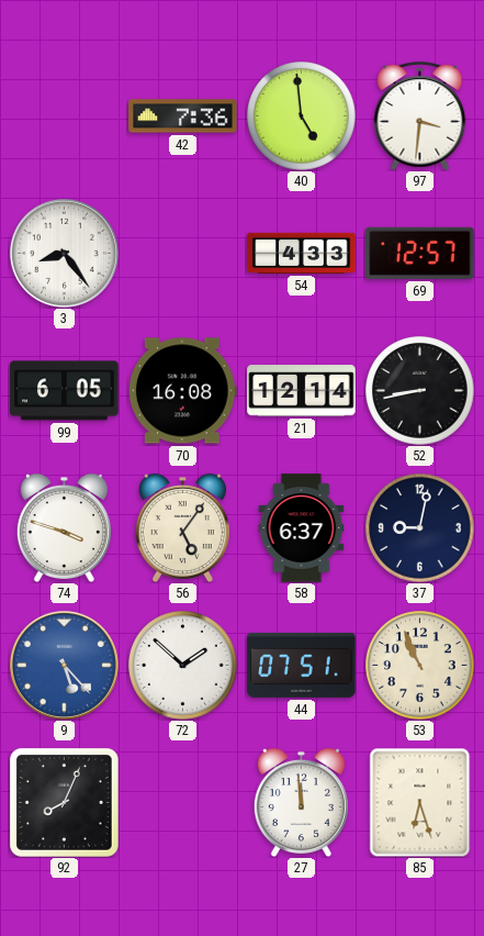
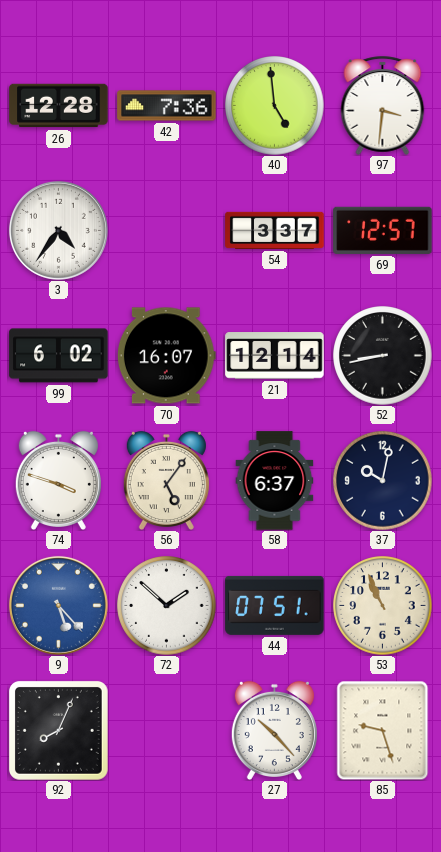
26: none -> 12:28
3: 8:24 -> 4:36
54: 4:33 -> 3:37
99: 6:05 -> 6:02
70: 16:08 -> 16:07
37: 9:02 -> 10:02
27: 11:59 -> 10:23
85: 6:27 -> 9:27
